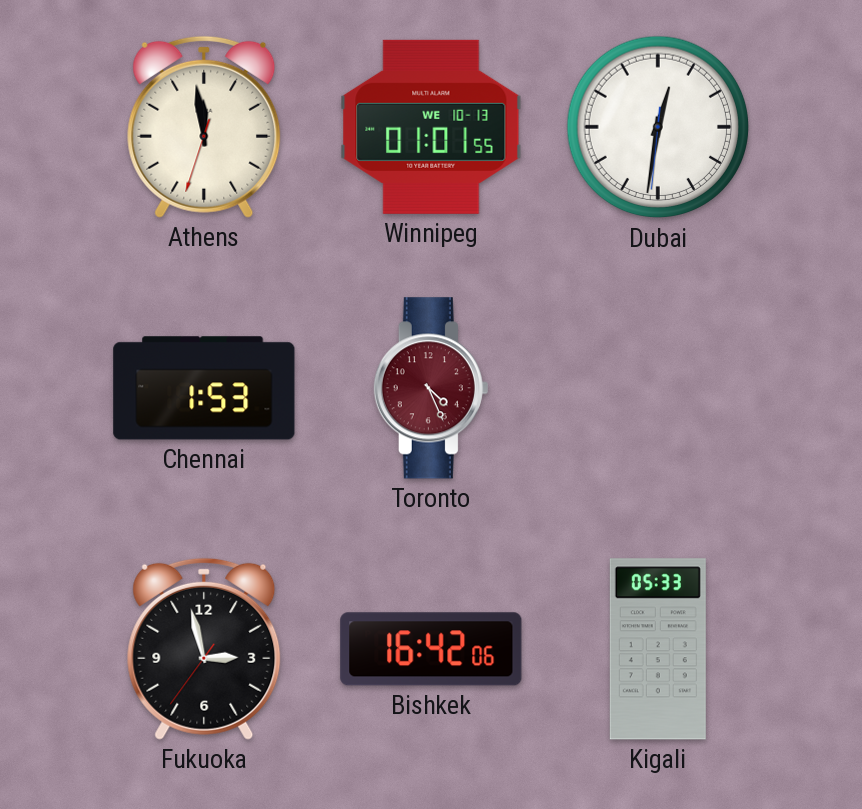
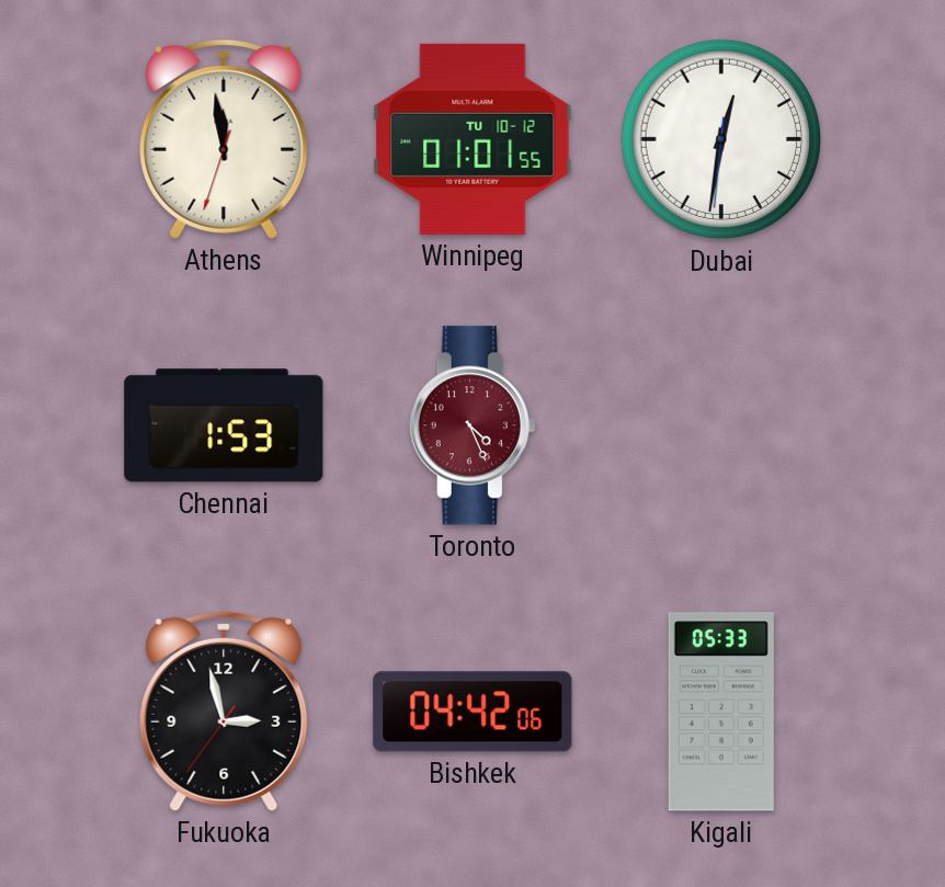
Winnipeg date: WE 10-13 -> TU 10-12
Bishkek: 16:42 -> 04:42
